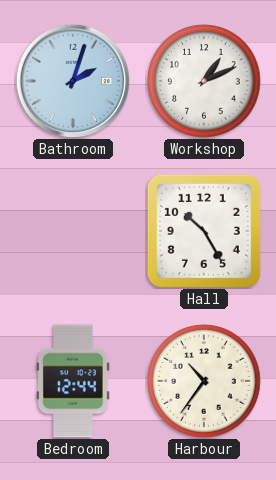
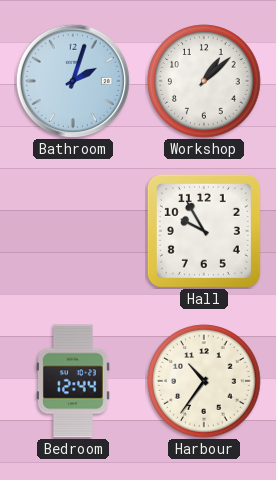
Workshop: 1:11 -> 1:08
Hall: 10:25 -> 9:55
